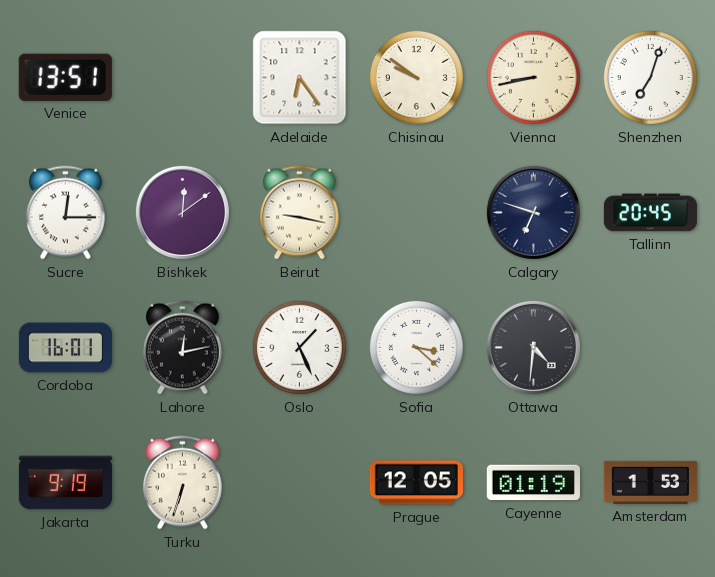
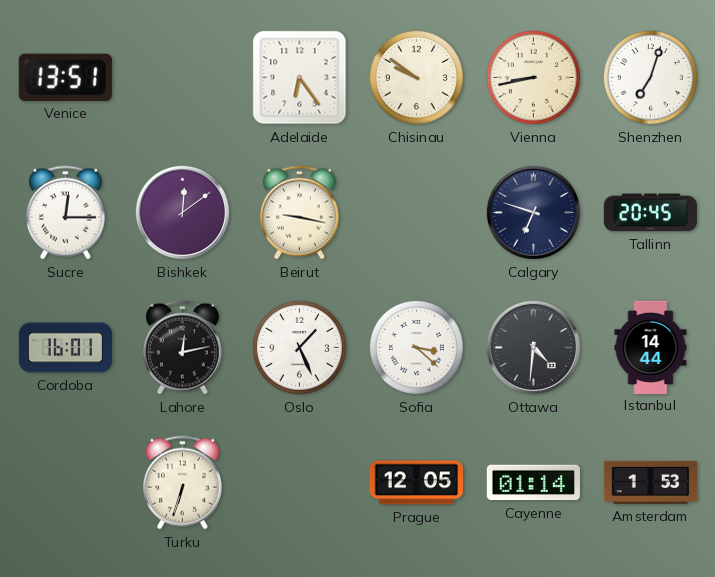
Istanbul: none -> 14:44
Jakarta: 9:19 -> none
Cayenne: 01:19 -> 01:14
